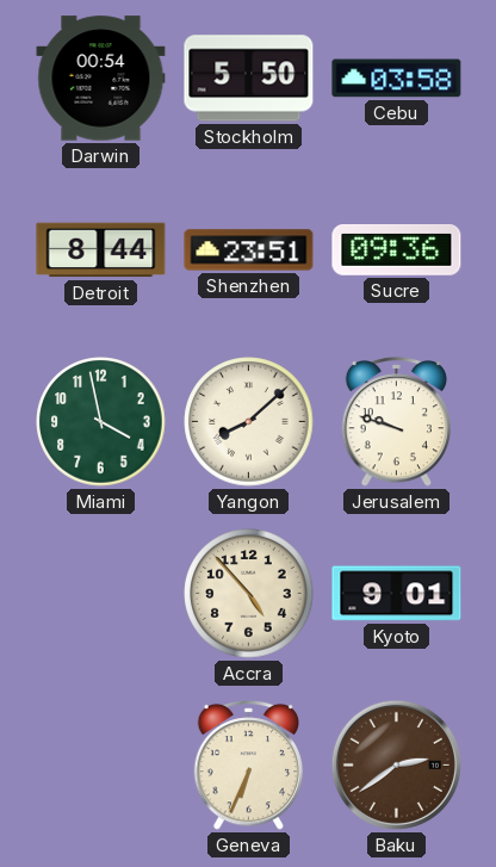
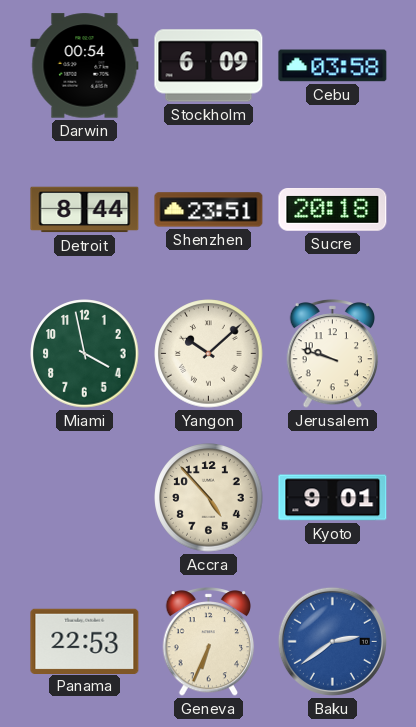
Stockholm: 5:50 -> 6:09
Sucre: 09:36 -> 20:18
Yangon: 8:08 -> 10:08
Panama: none -> 22:53
Baku dial: brown -> blue
